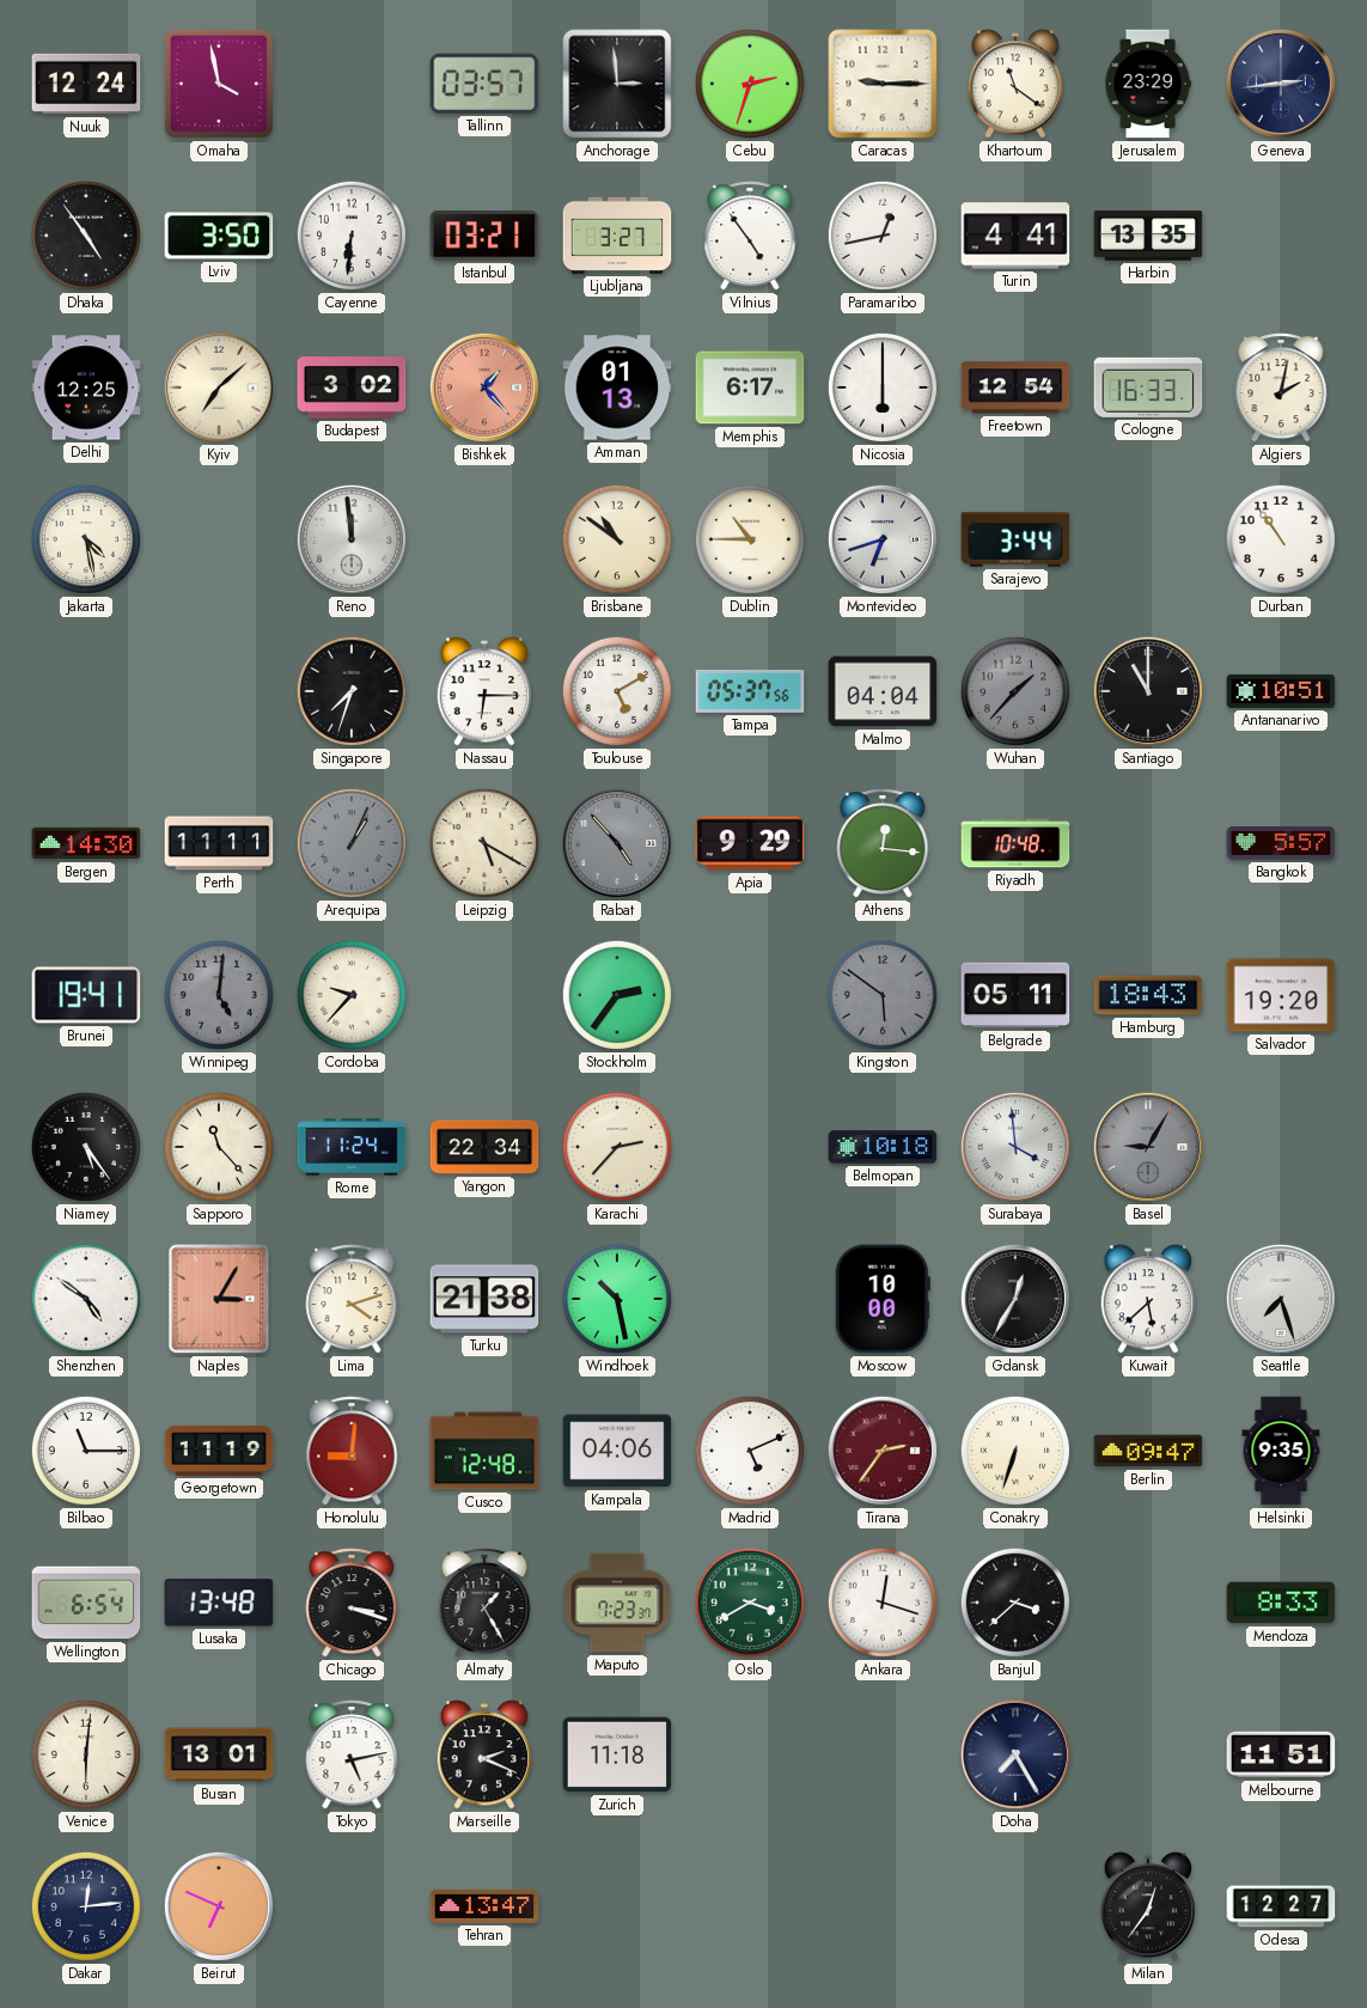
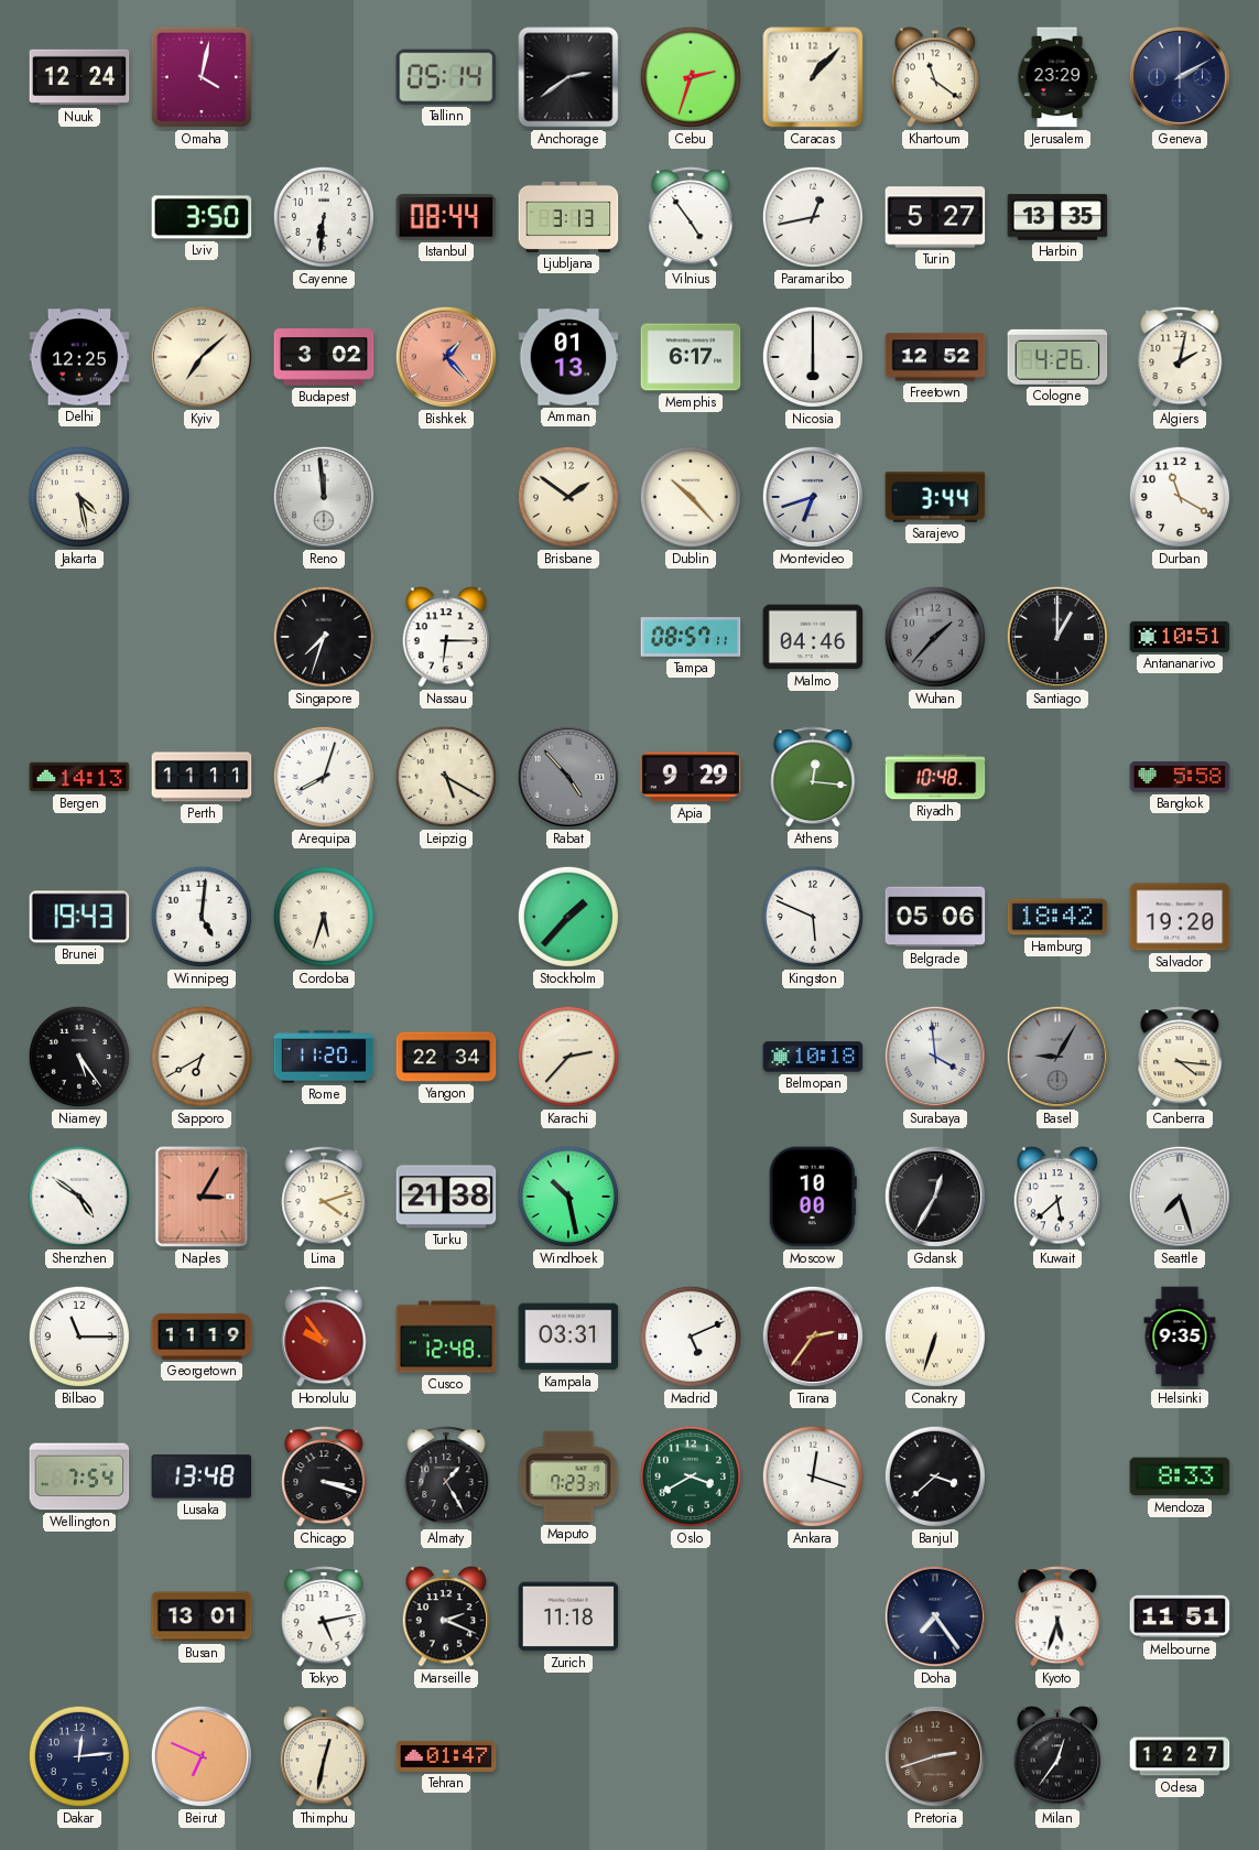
Omaha: 3:58 -> 4:02
Tallinn: 03:57 -> 05:14
Anchorage: 2:59 -> 2:39
Caracas: 9:15 -> 1:07
Geneva: 2:44 -> 2:10
Dhaka: 4:54 -> none
Istanbul: 03:21 -> 08:44
Ljubljana: 3:27 -> 3:13
Turin: 4:41 -> 5:27
Freetown: 12:54 -> 12:52
Cologne: 16:33 -> 4:26
Brisbane: 10:51 -> 1:51
Dublin: 10:45 -> 10:23
Durban: 10:54 -> 11:20
Toulouse: 5:10 -> none
Tampa: 05:37 -> 08:57
Malmo: 04:04 -> 04:46
Santiago: 11:00 -> 1:00
Bergen: 14:30 -> 14:13
Arequipa: 1:04 -> 8:03
Arequipa dial: grey -> white
Bangkok: 5:57 -> 5:58
Brunei: 19:41 -> 19:43
Winnipeg dial: grey -> white
Cordoba: 9:37 -> 5:33
Stockholm: 2:36 -> 1:37
Kingston: 5:51 -> 5:49
Kingston dial: grey -> white
Belgrade: 05:11 -> 05:06
Hamburg: 18:43 -> 18:42
Sapporo: 11:23 -> 6:40
Rome: 11:24 -> 11:20
Canberra: none -> 4:16
Honolulu: 9:01 -> 9:54
Kampala: 04:06 -> 03:31
Berlin: 09:47 -> none
Wellington: 6:54 -> 7:54
Venice: 6:01 -> none
Doha: 7:25 -> 7:24
Kyoto: none -> 5:33
Thimphu: none -> 12:32
Tehran: 13:47 -> 01:47
Pretoria: none -> 2:42
